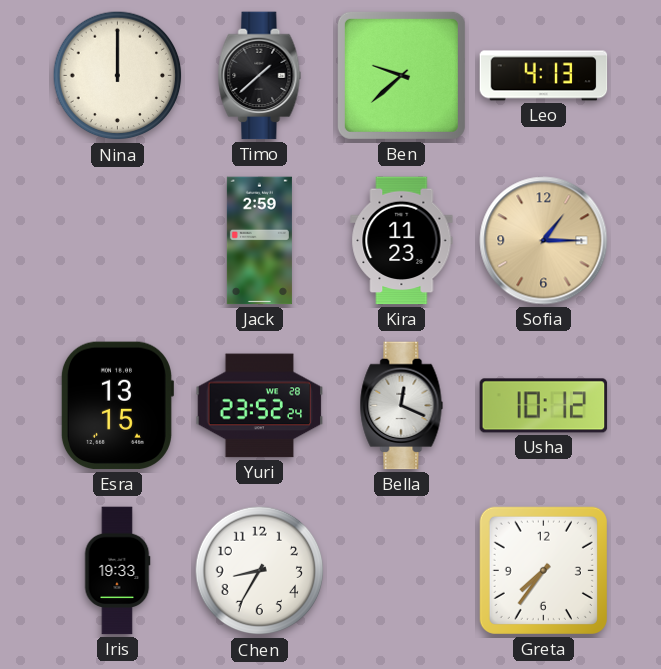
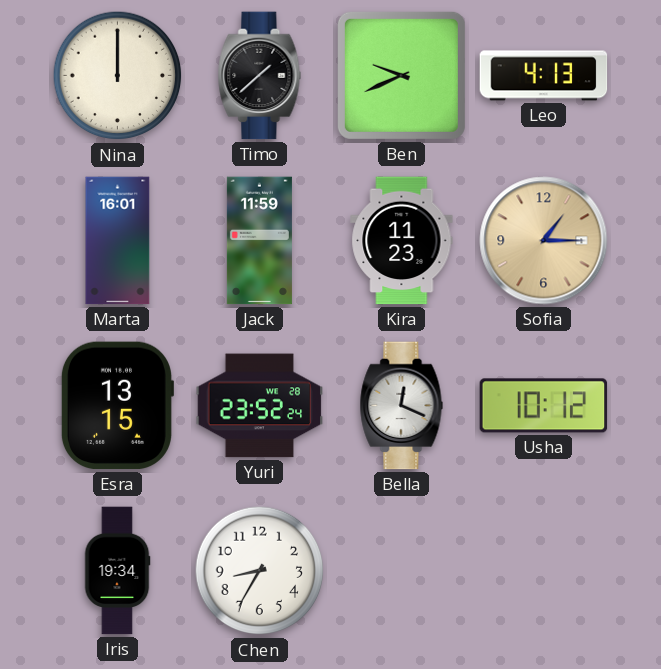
Ben: 9:38 -> 9:41
Marta: none -> 16:01
Jack: 2:59 -> 11:59
Iris: 19:33 -> 19:34
Greta: 7:36 -> none
